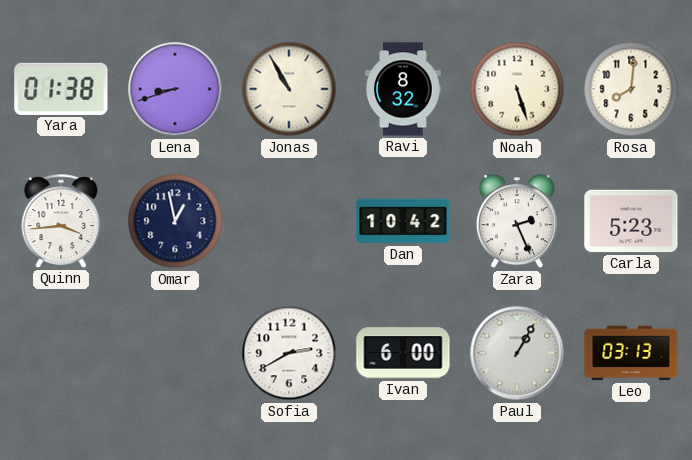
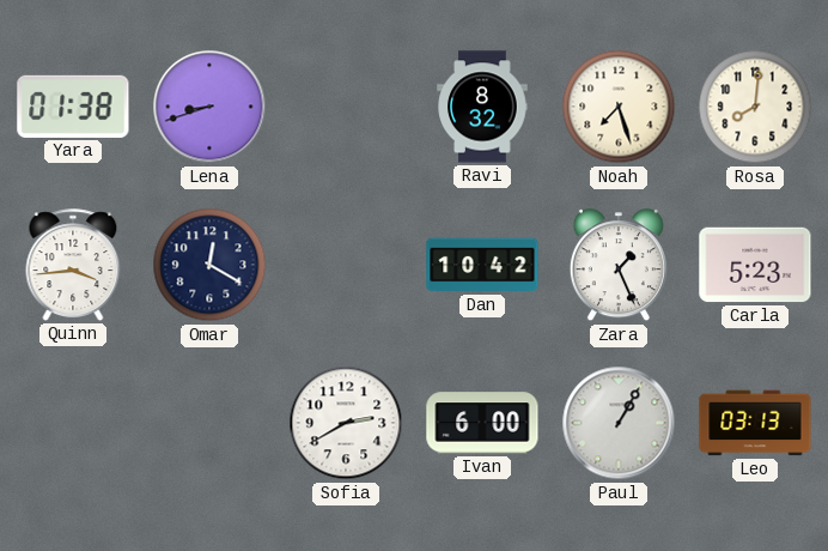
Jonas: 10:55 -> none
Noah: 5:27 -> 7:27
Omar: 12:58 -> 12:20
Zara: 2:26 -> 1:26
